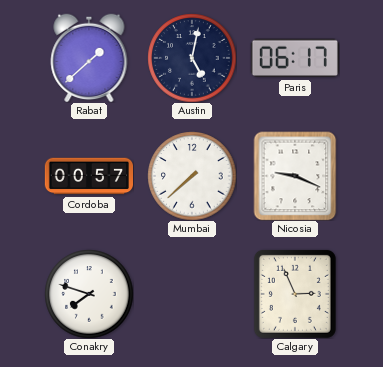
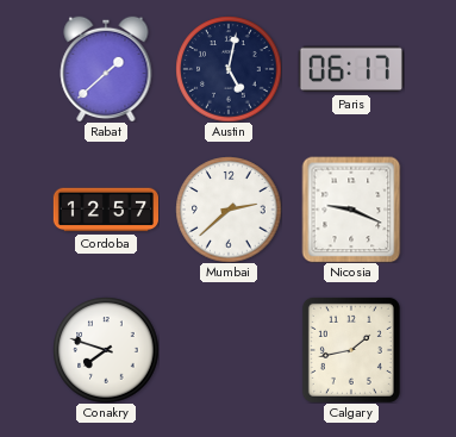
Cordoba: 00:57 -> 12:57
Mumbai: 7:38 -> 2:38
Calgary: 2:56 -> 1:43
